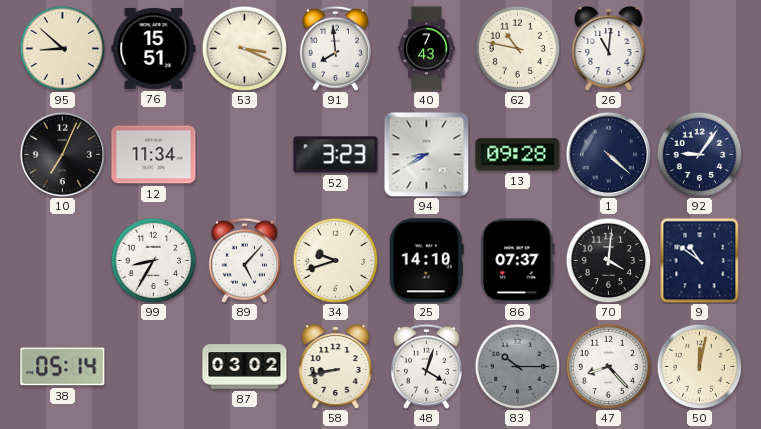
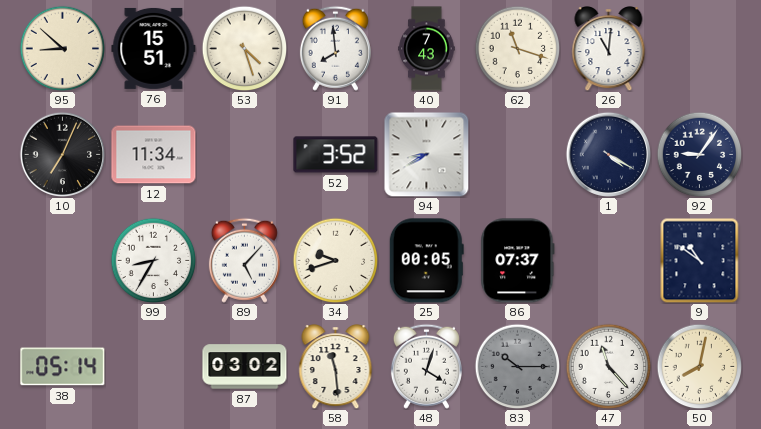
53: 3:19 -> 4:27
62: 10:47 -> 11:18
52: 3:23 -> 3:52
13: 09:28 -> none
1: 4:22 -> 4:20
25: 14:10 -> 00:05
70: 4:01 -> none
58: 8:43 -> 11:29
47: 8:23 -> 11:23
50: 12:02 -> 8:02
